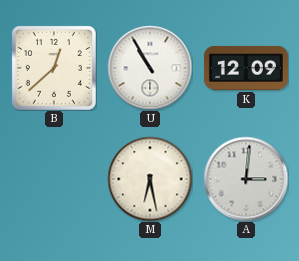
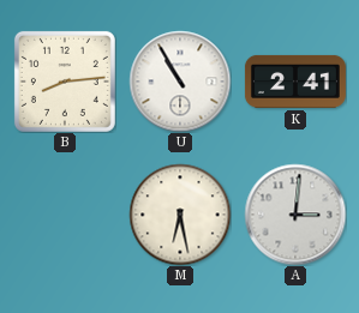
B: 12:38 -> 8:14
K: 12:09 -> 2:41
